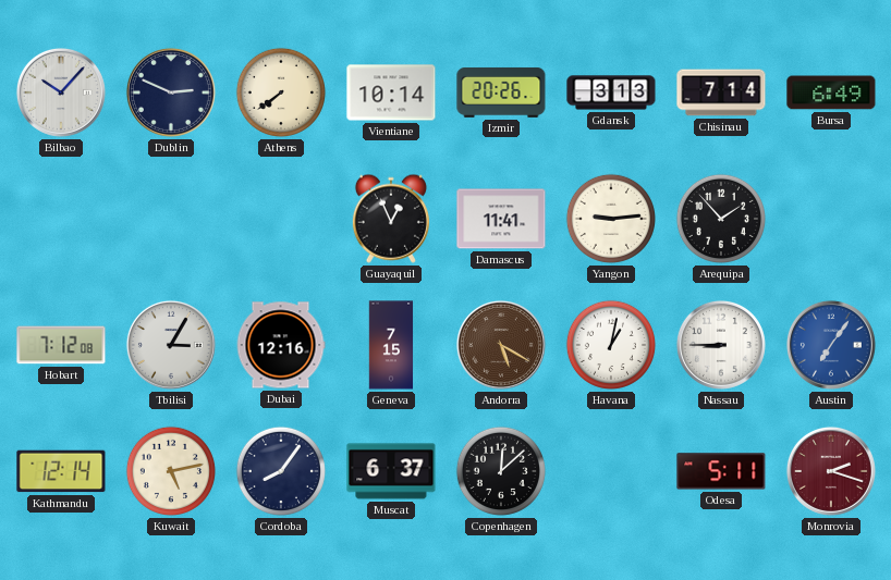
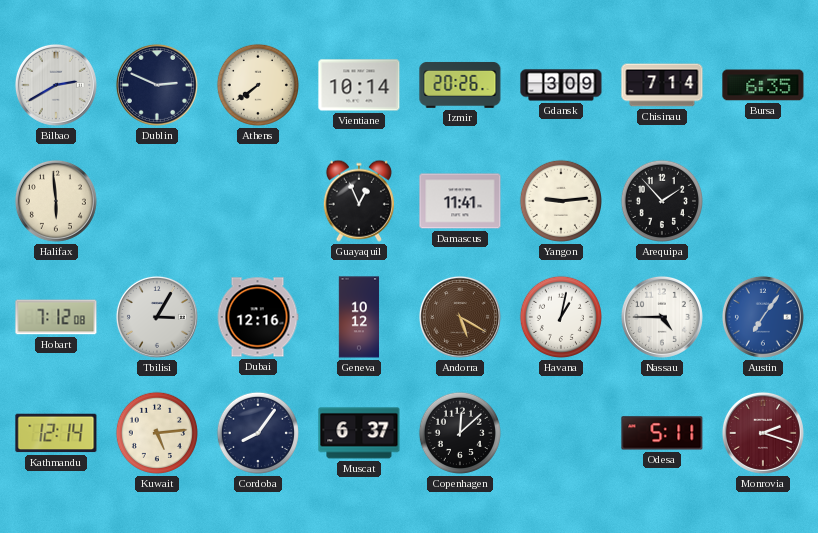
Bilbao: 10:07 -> 2:40
Gdansk: 3:13 -> 3:09
Bursa: 6:49 -> 6:35
Halifax: none -> 5:59
Geneva: 7:15 -> 10:12
Nassau: 8:45 -> 4:45
Kuwait: 5:13 -> 5:14
